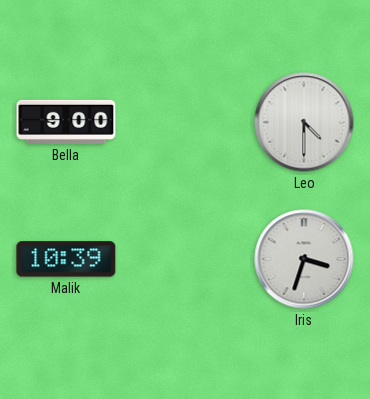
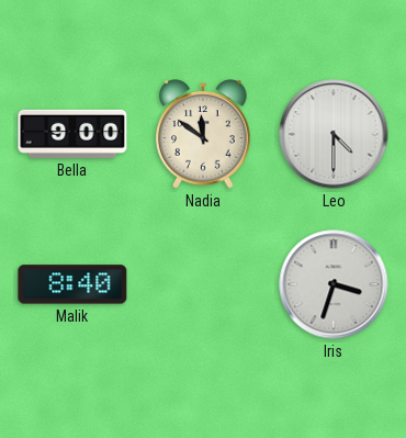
Nadia: none -> 11:51
Malik: 10:39 -> 8:40
